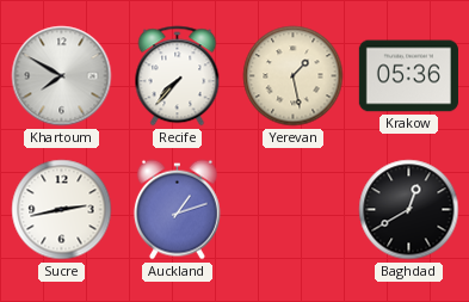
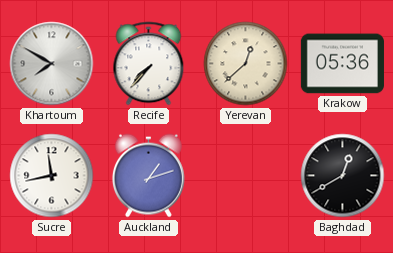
Yerevan: 1:28 -> 12:38
Sucre: 2:43 -> 11:43
